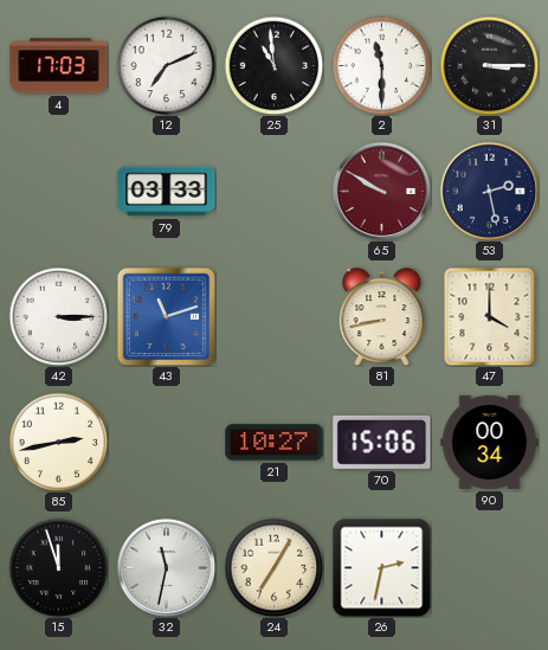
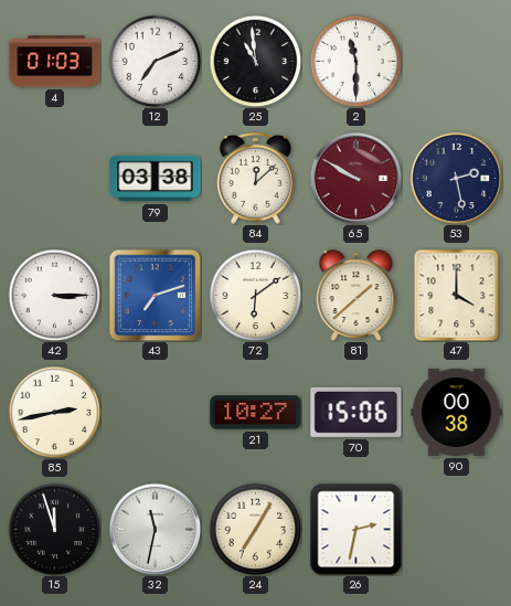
4: 17:03 -> 01:03
31: 3:15 -> none
79: 03:33 -> 03:38
84: none -> 12:08
43: 11:12 -> 7:12
72: none -> 6:09
81: 8:43 -> 1:38
90: 00:34 -> 00:38
